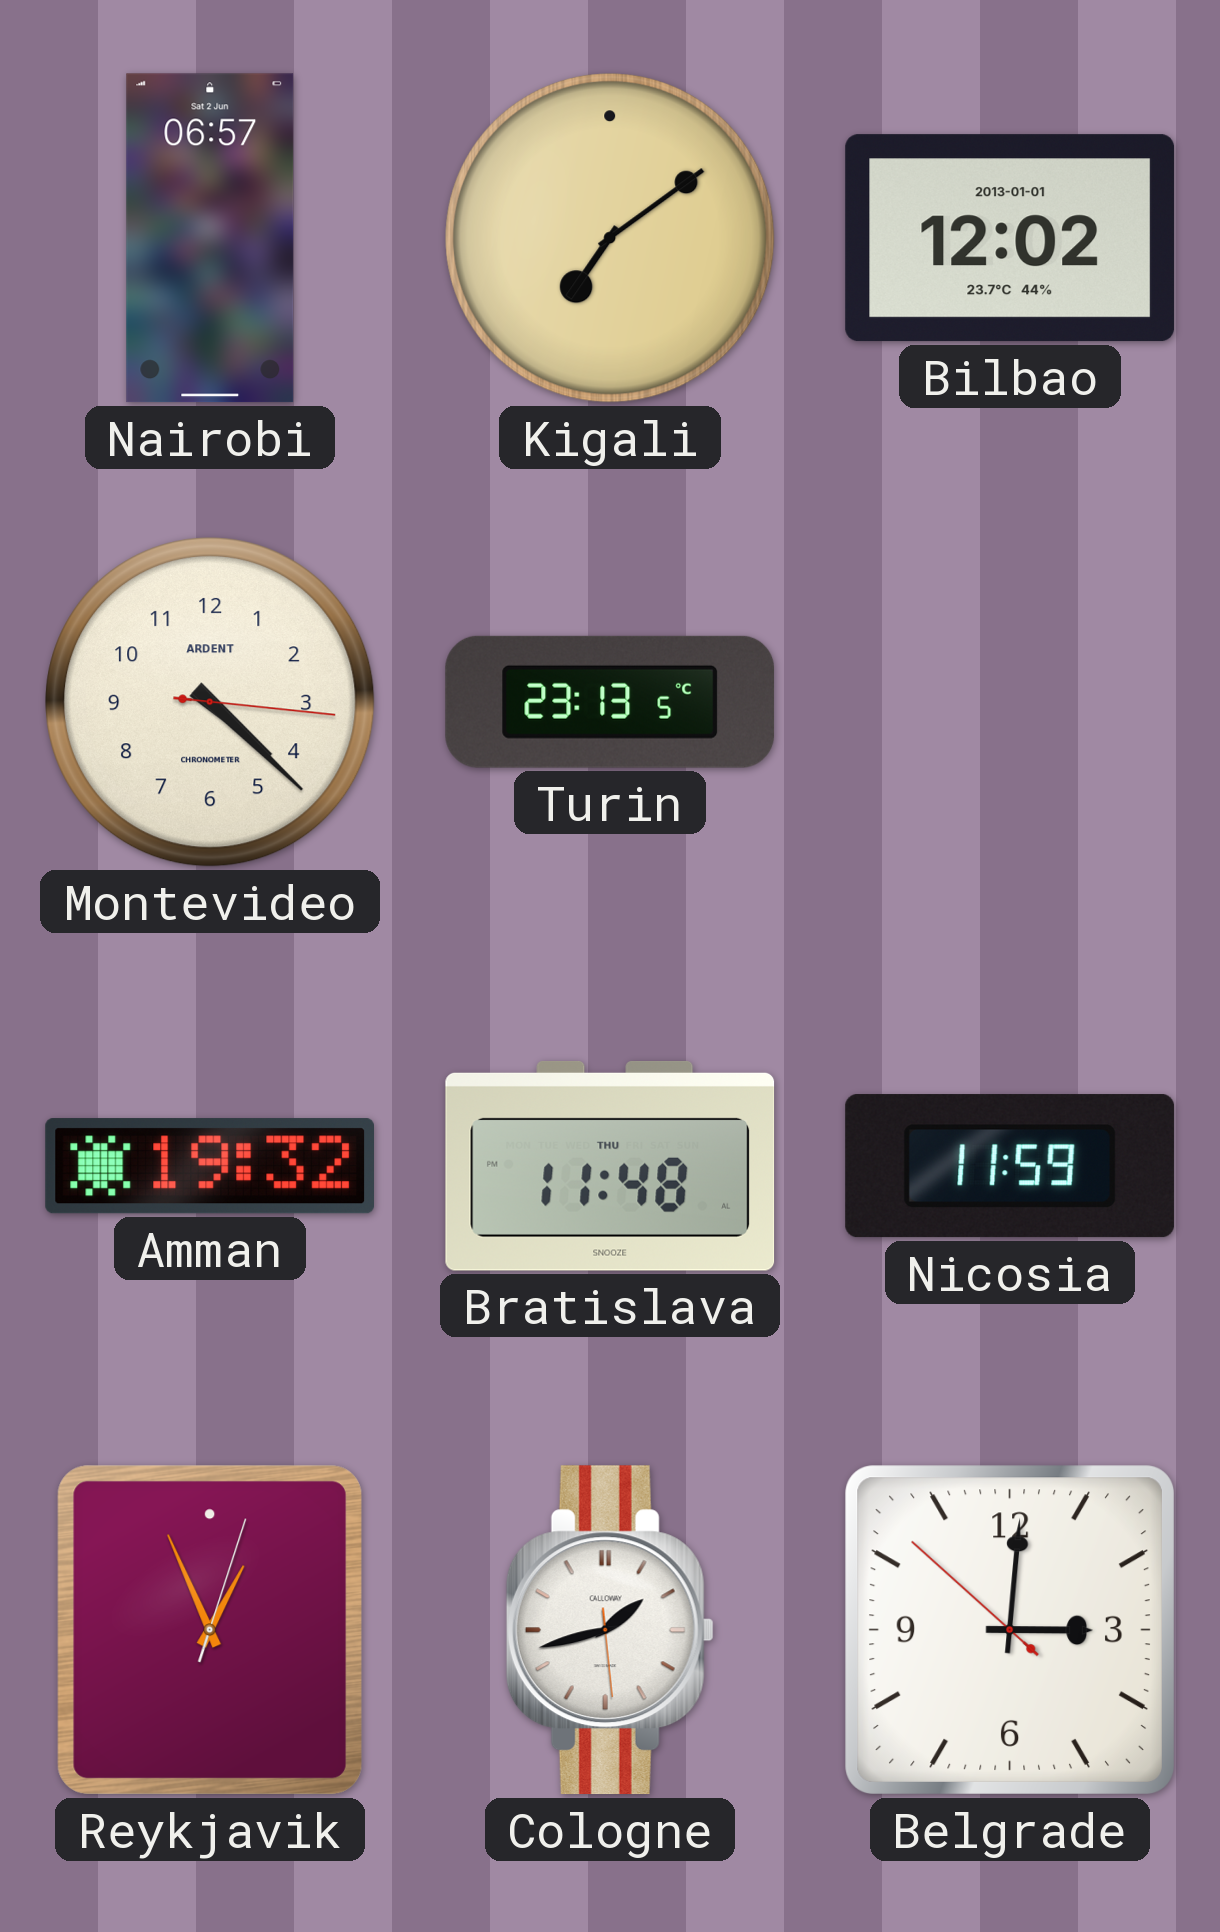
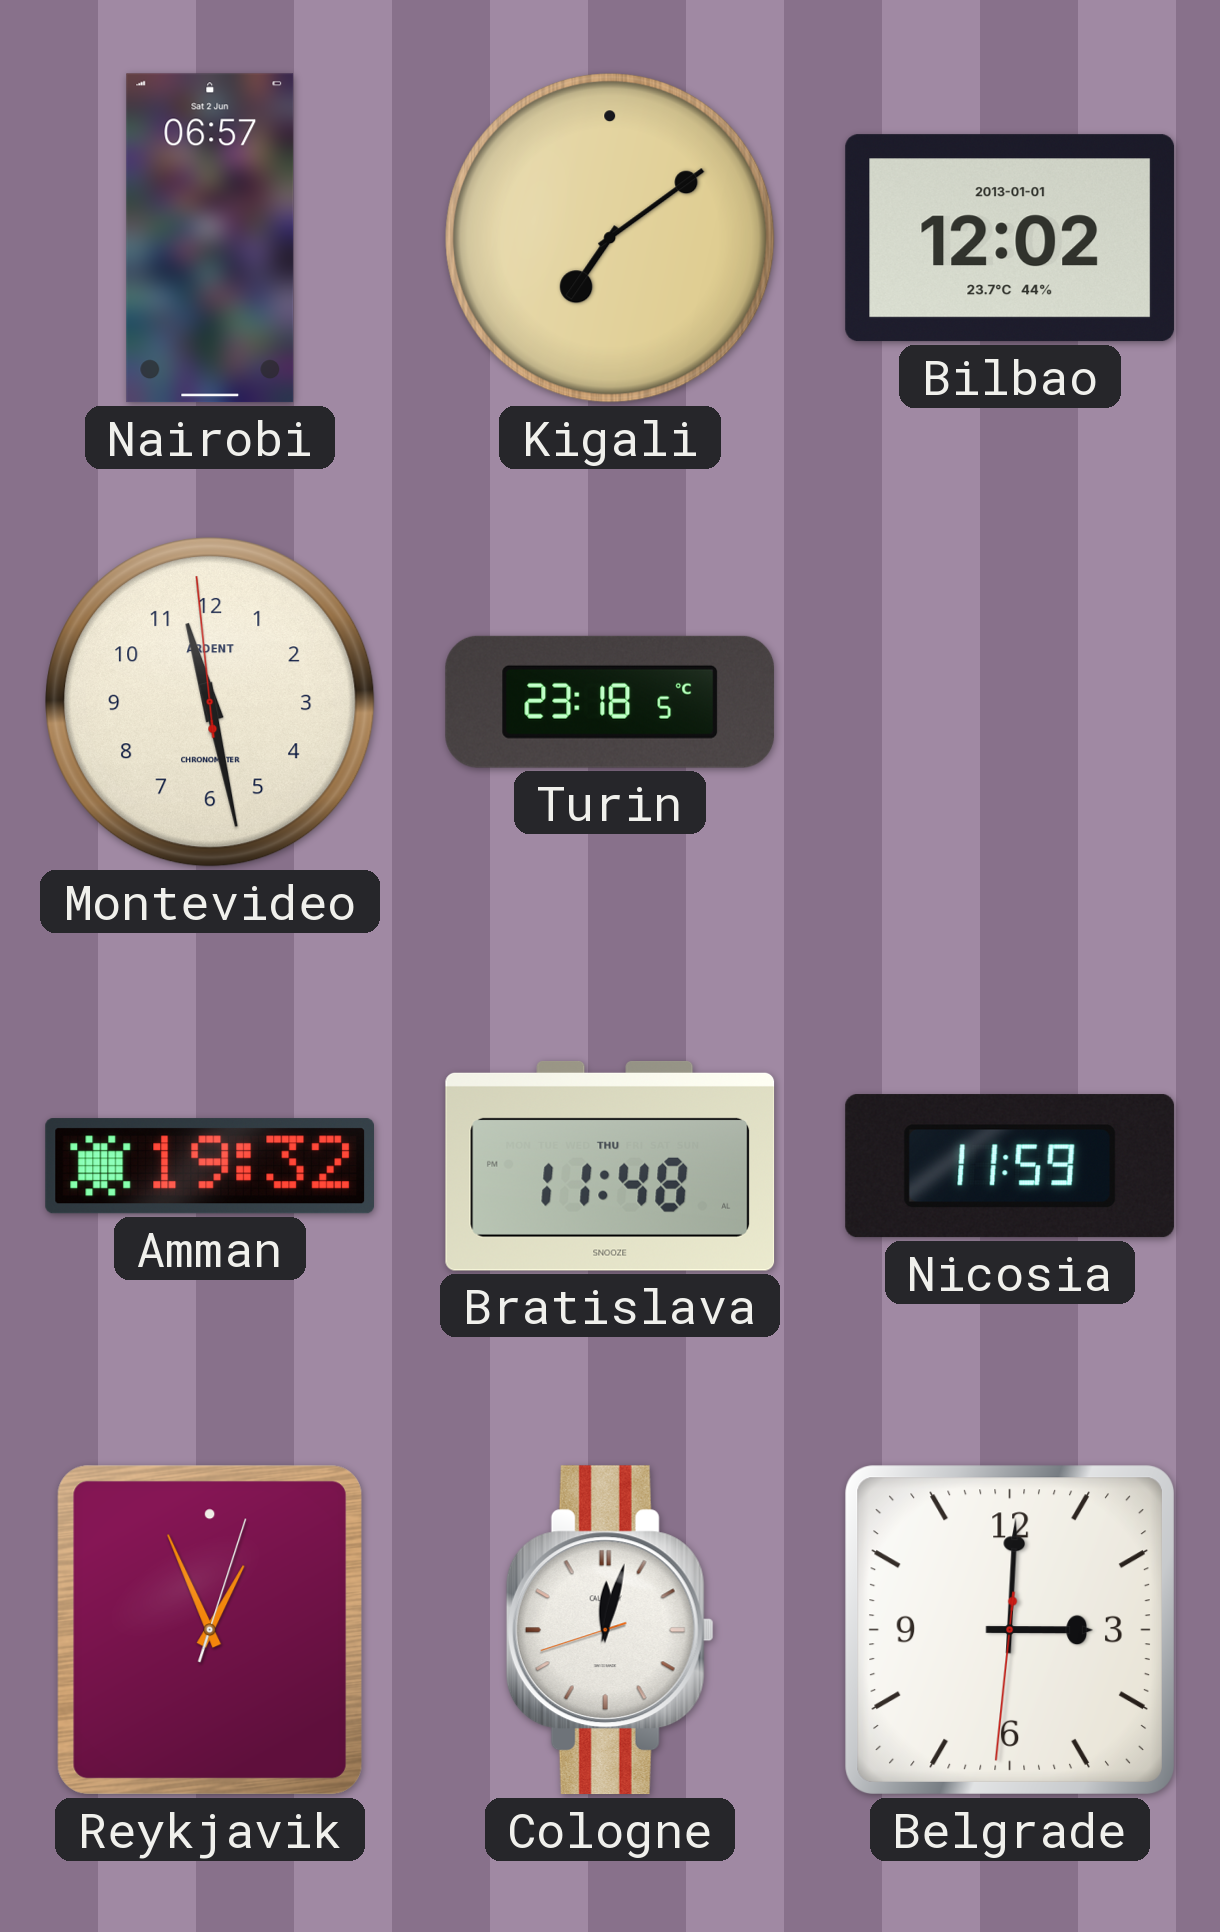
Montevideo: 4:22 -> 11:27
Turin: 23:13 -> 23:18
Cologne: 1:42 -> 12:02
Belgrade: 3:00:52 -> 3:00:31
